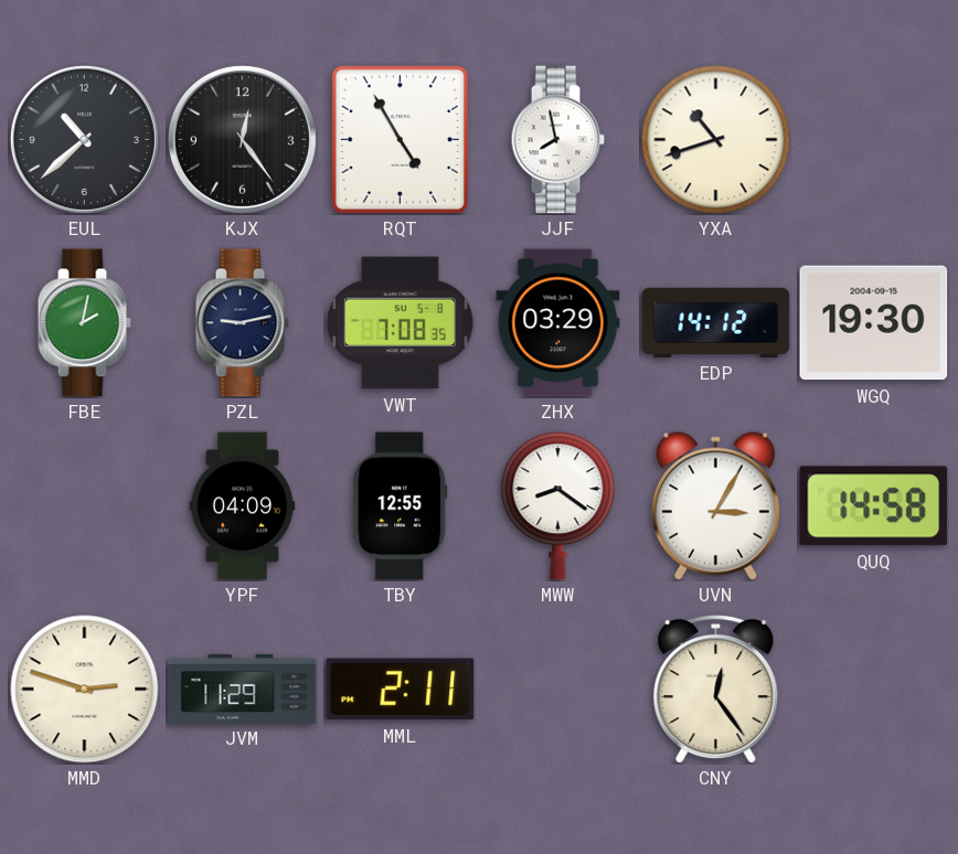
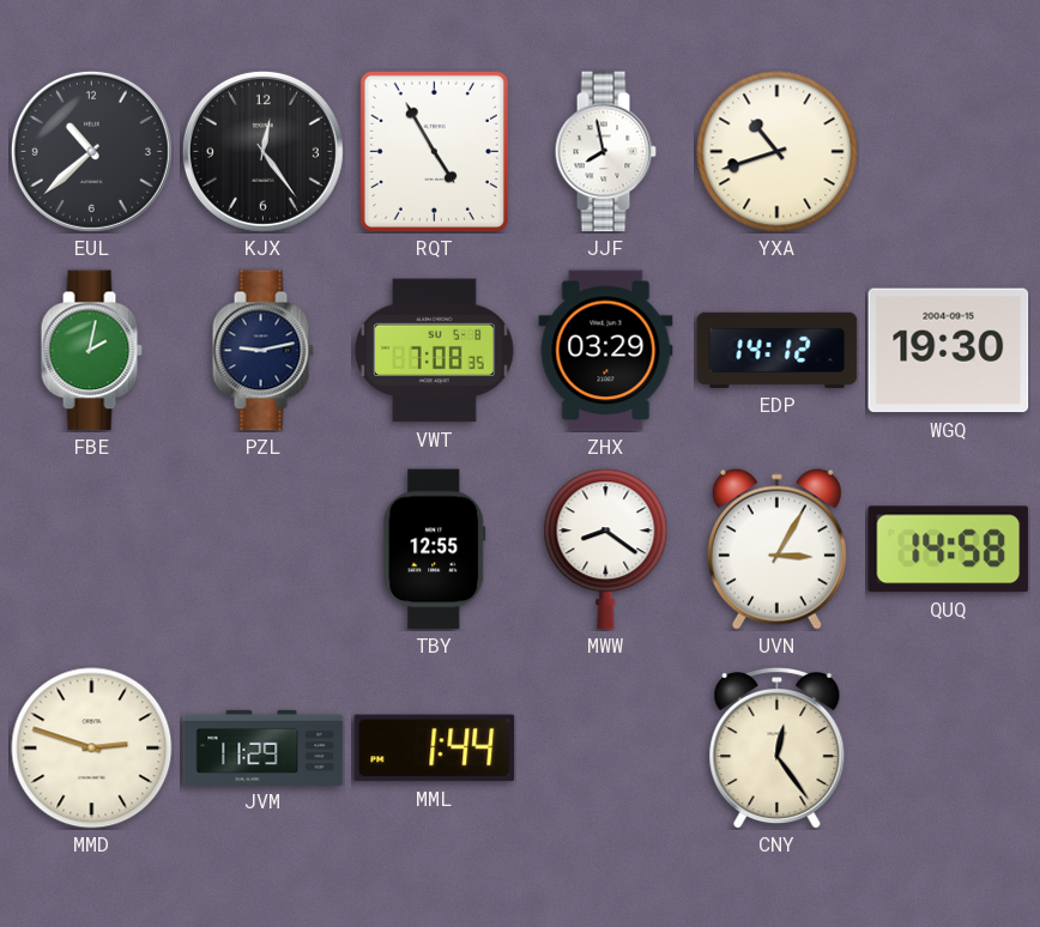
YPF: 04:09 -> none
MML: 2:11 -> 1:44
